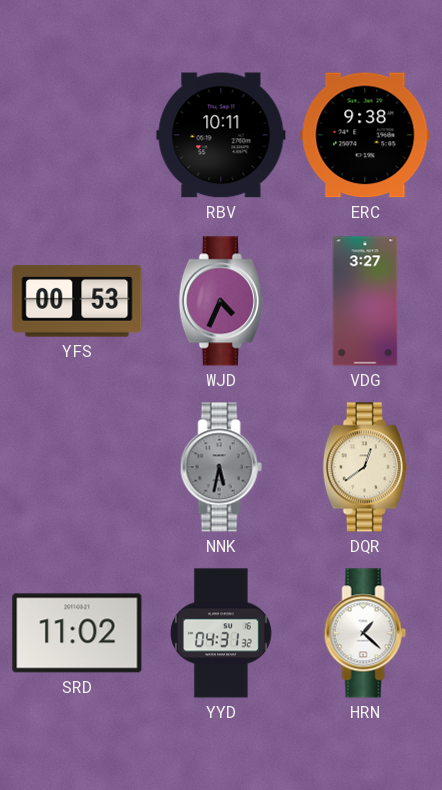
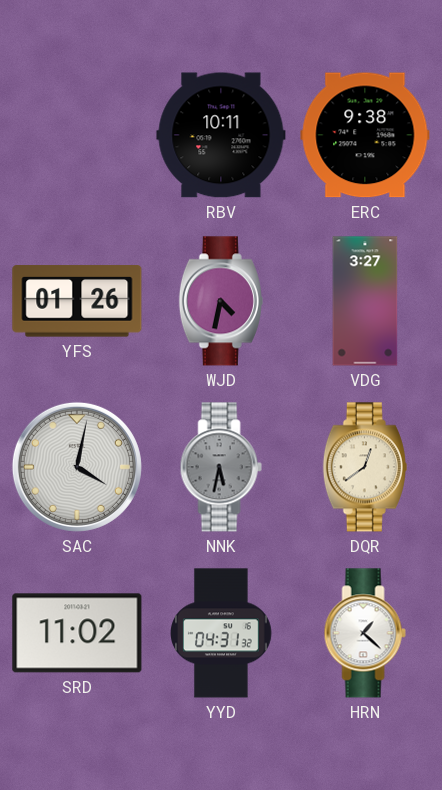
YFS: 00:53 -> 01:26
WJD: 4:34 -> 4:32
SAC: none -> 4:02
